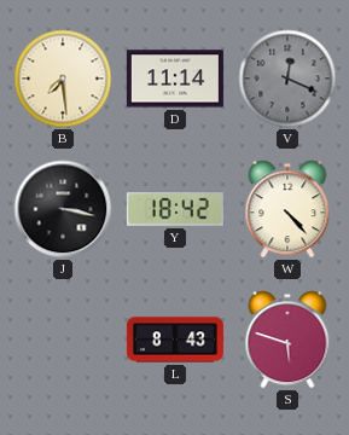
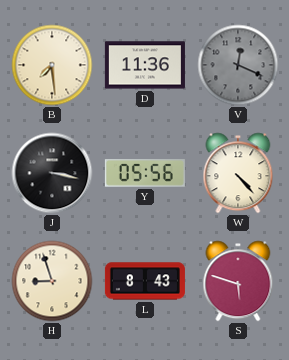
D: 11:14 -> 11:36
Y: 18:42 -> 05:56
H: none -> 8:57
